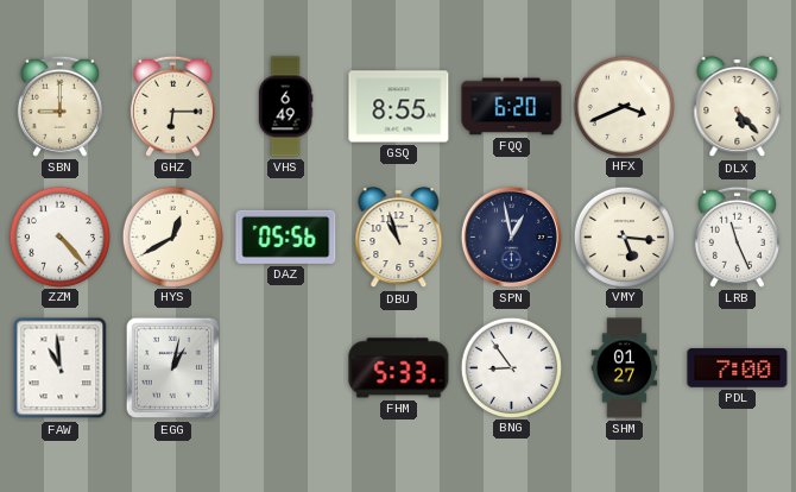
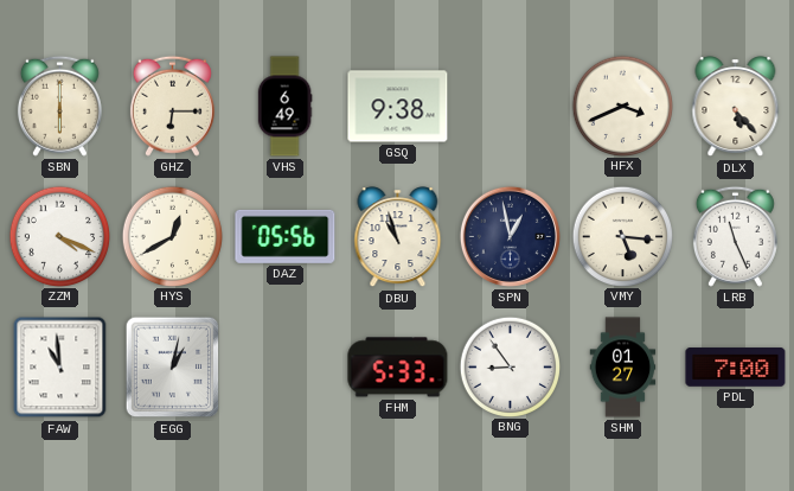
SBN: 9:00 -> 6:00
GSQ: 8:55 -> 9:38
FQQ: 6:20 -> none
ZZM: 4:23 -> 4:19
